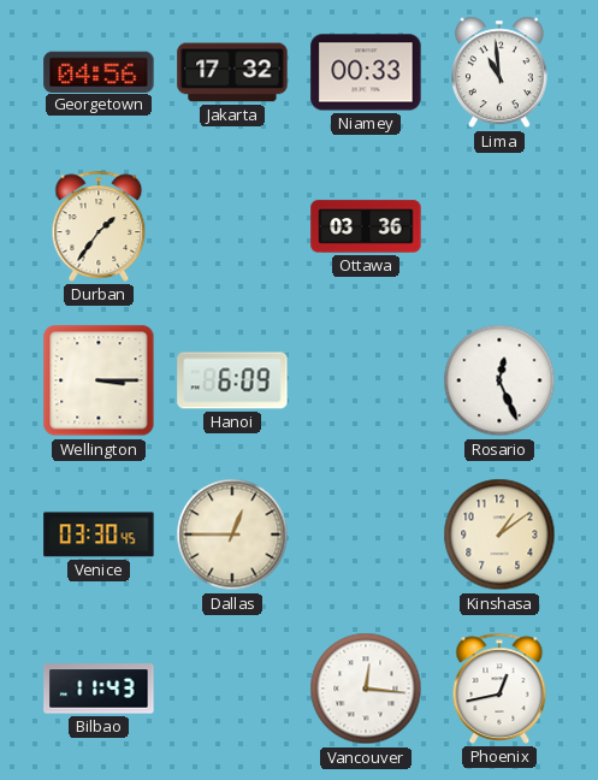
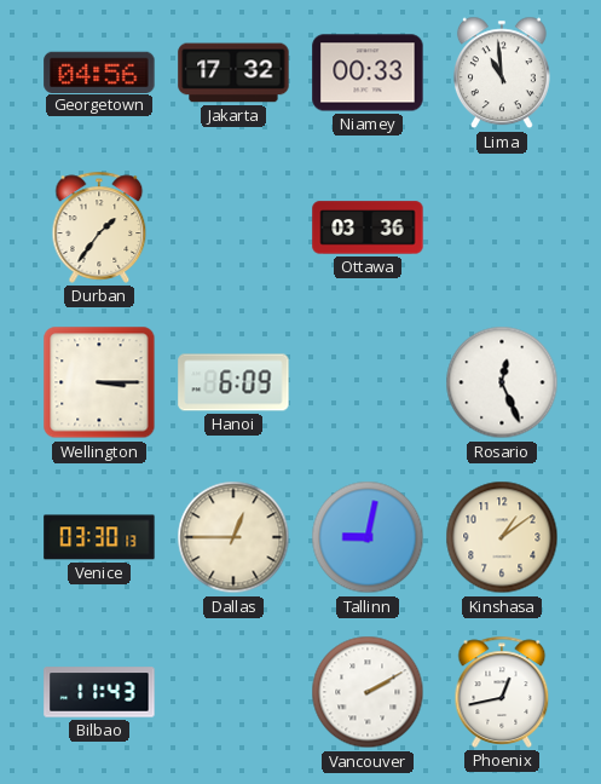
Venice: 03:30:45 -> 03:30:13
Tallinn: none -> 9:02
Vancouver: 12:16 -> 2:10
